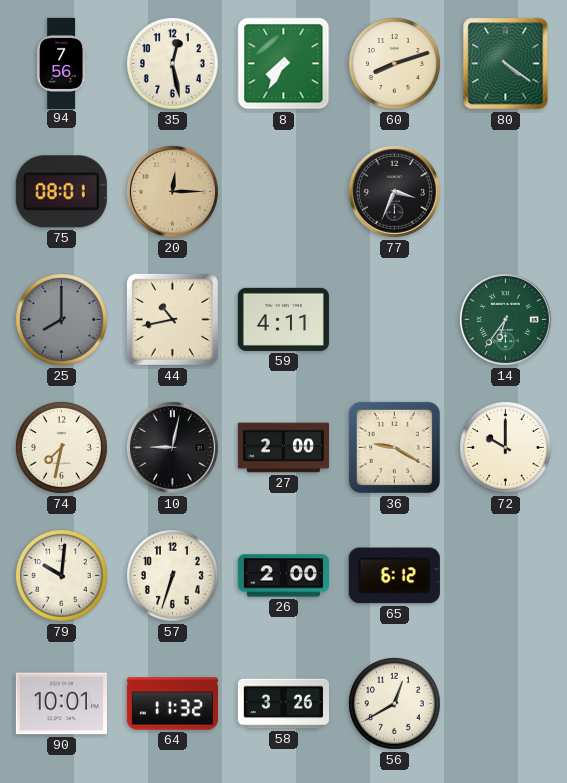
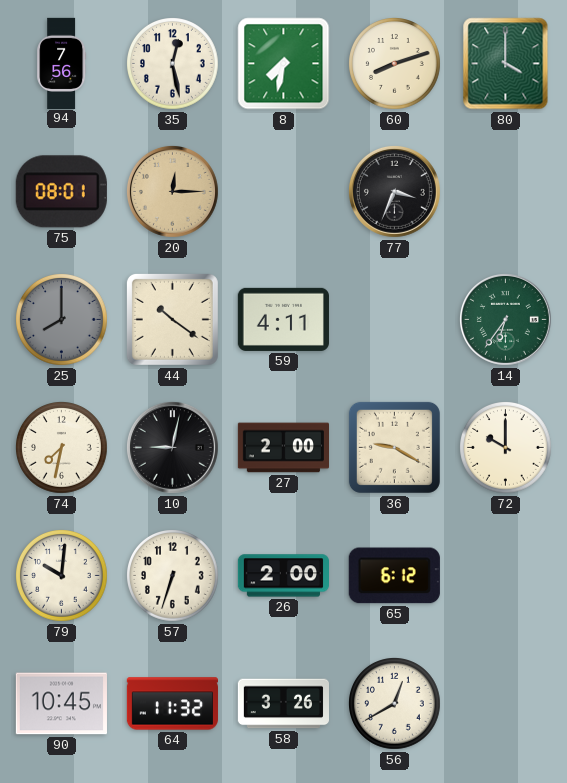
8: 7:35 -> 7:32
80: 4:21 -> 4:00
44: 10:43 -> 10:21
90: 10:01 -> 10:45
